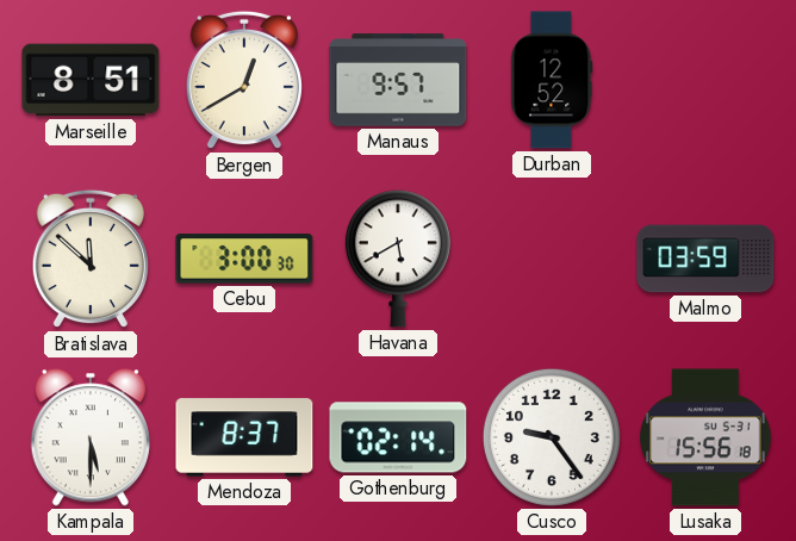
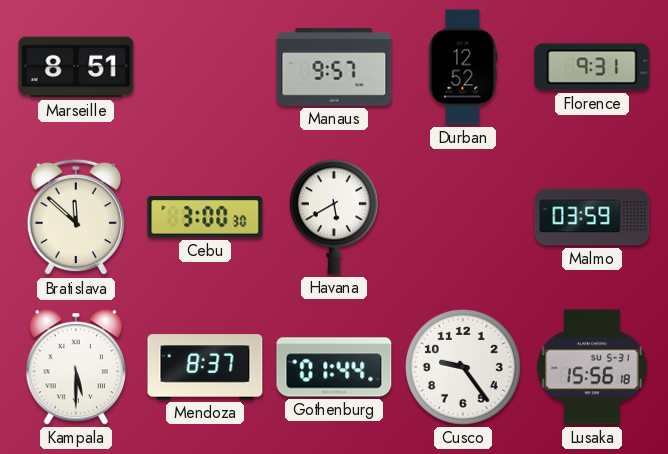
Bergen: 12:40 -> none
Florence: none -> 9:31
Gothenburg: 02:14 -> 01:44
